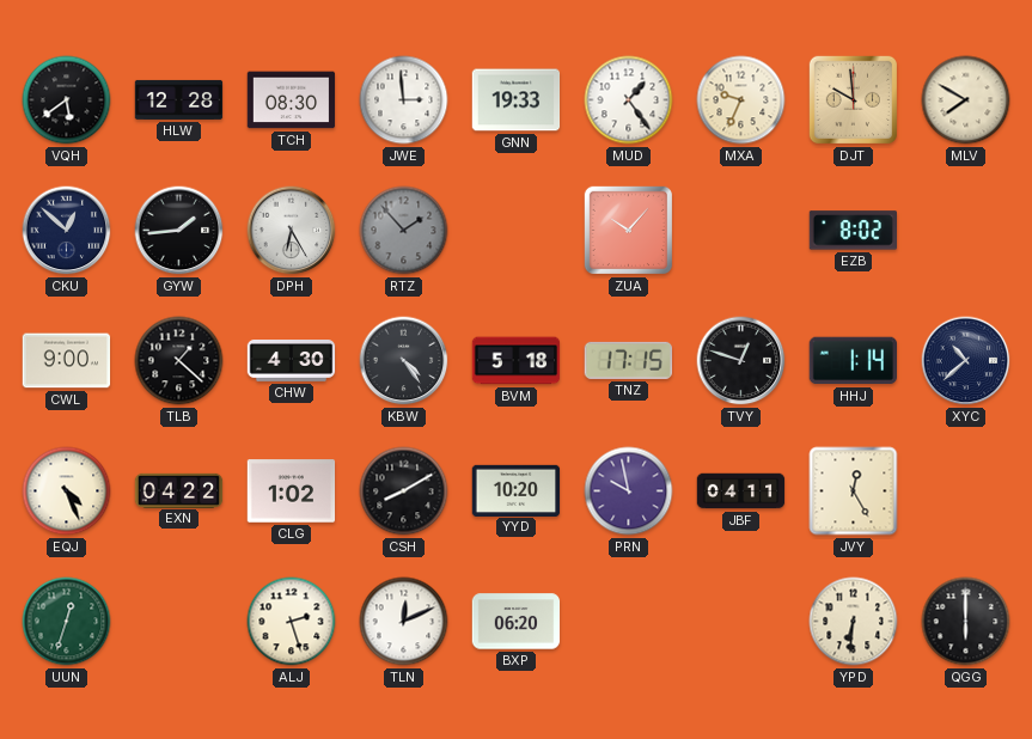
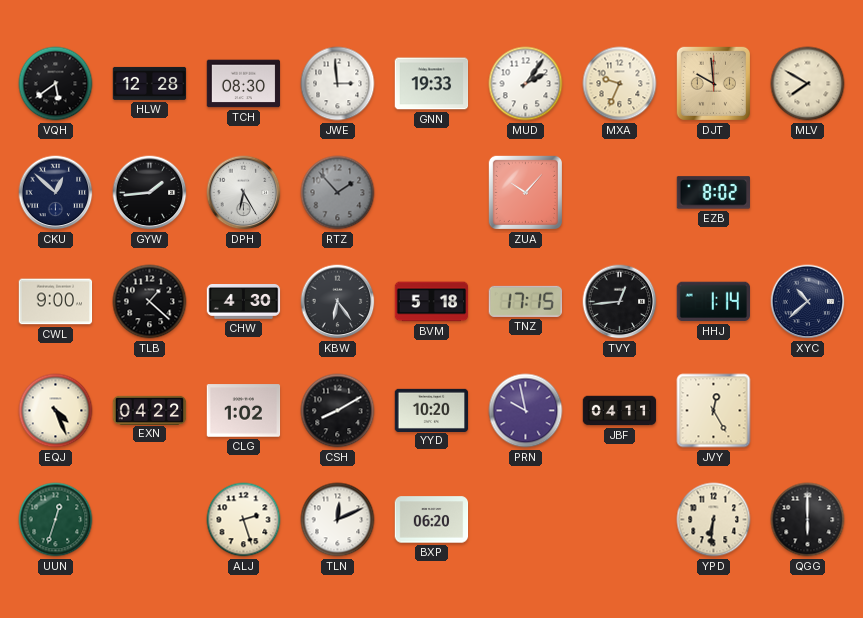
MUD: 1:24 -> 2:06
KBW: 4:24 -> 6:24
TVY: 12:48 -> 12:44
